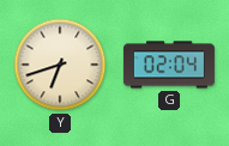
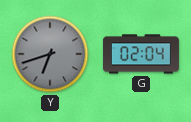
Y dial: cream -> grey
